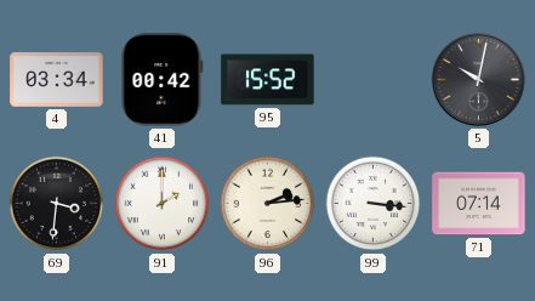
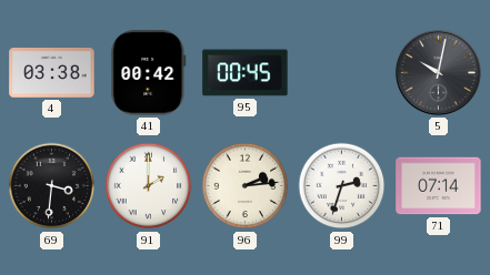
4: 03:34 -> 03:38
95: 15:52 -> 00:45
99: 3:16 -> 2:33
